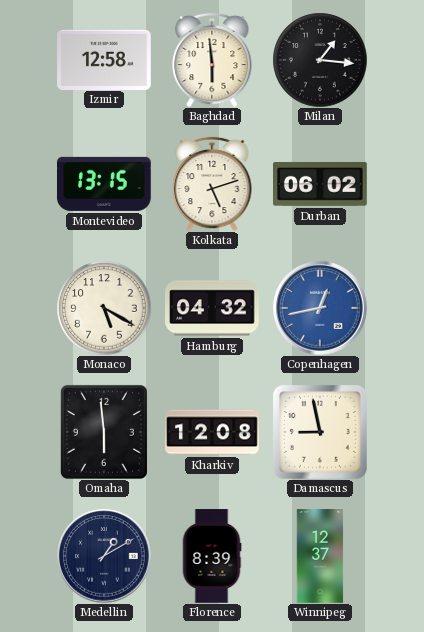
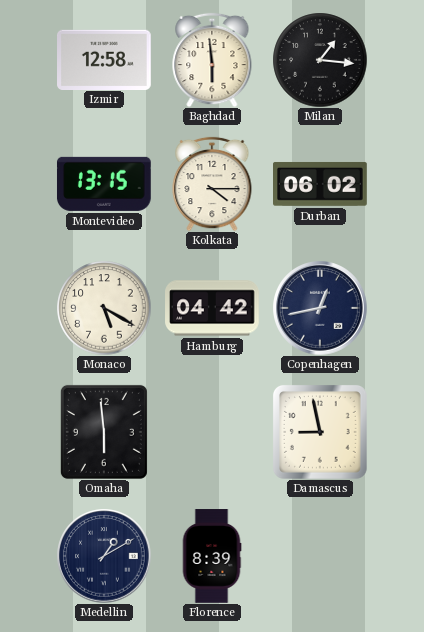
Kolkata: 5:12 -> 4:15
Hamburg: 04:32 -> 04:42
Copenhagen dial: blue -> navy
Kharkiv: 12:08 -> none
Winnipeg: 12:37 -> none
